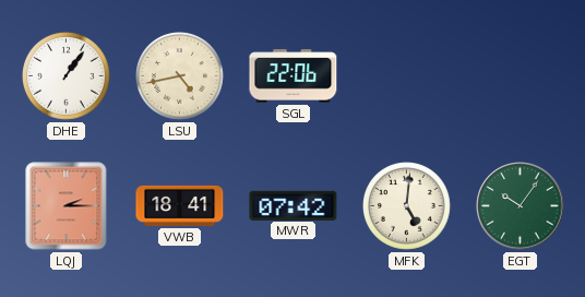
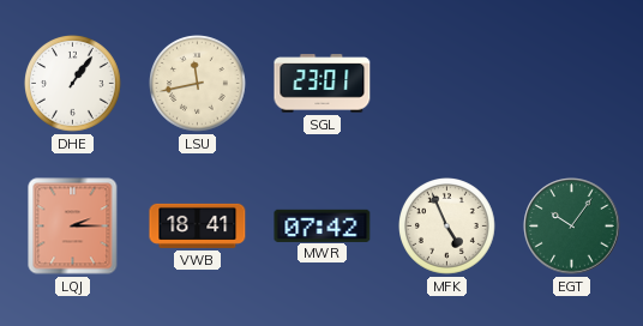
LSU: 4:43 -> 11:43
SGL: 22:06 -> 23:01
MFK: 5:01 -> 4:56
